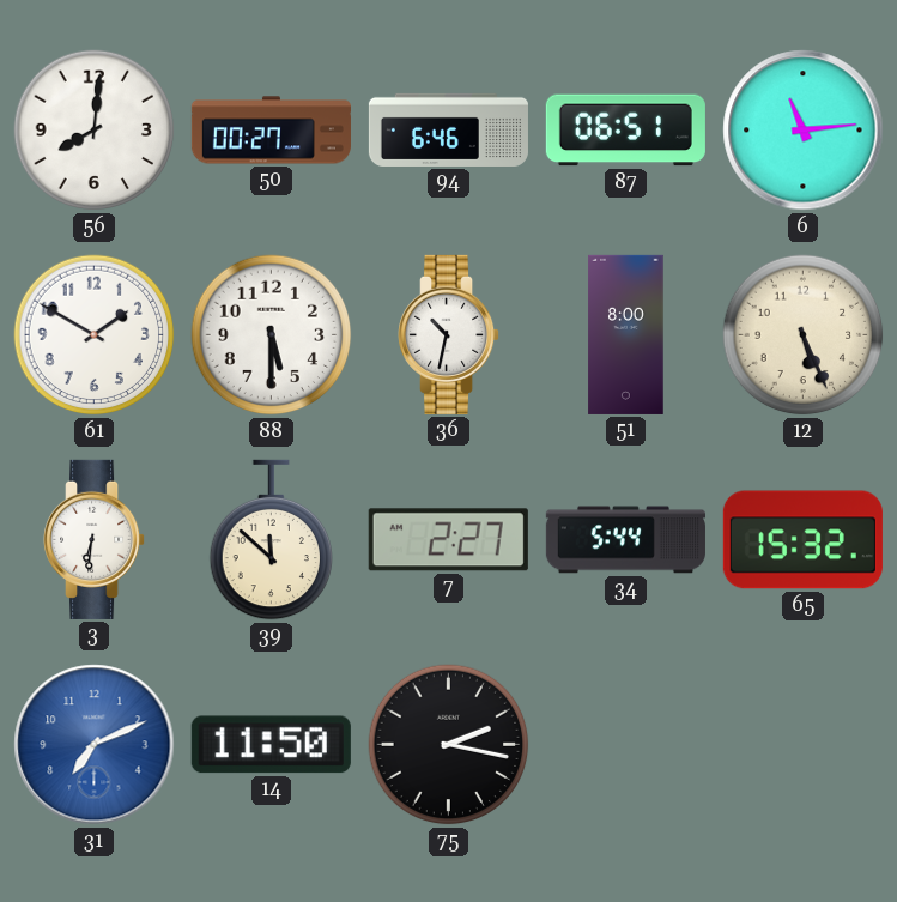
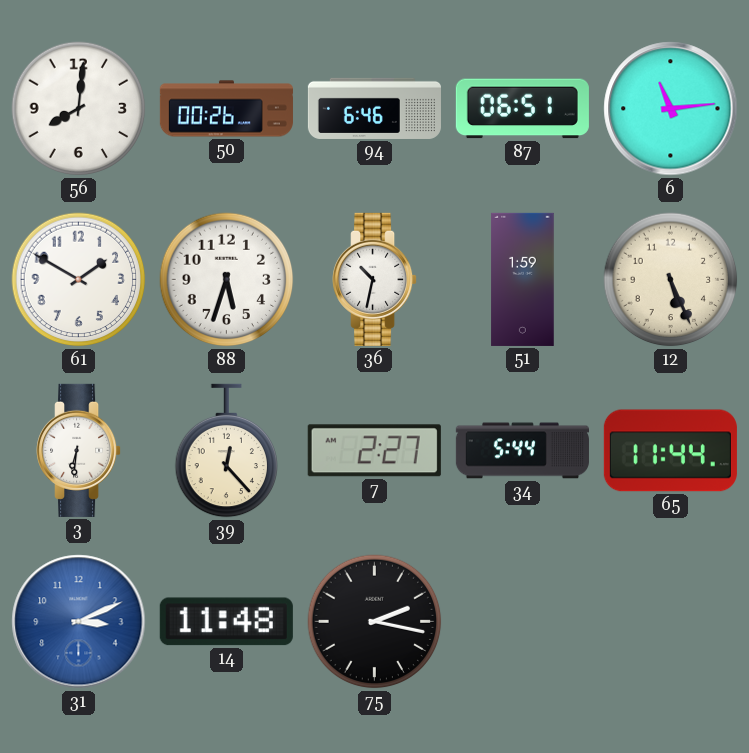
50: 00:27 -> 00:26
88: 5:30 -> 5:33
51: 8:00 -> 1:59
39: 11:52 -> 12:23
65: 15:32 -> 11:44
31: 7:11 -> 3:11
14: 11:50 -> 11:48
